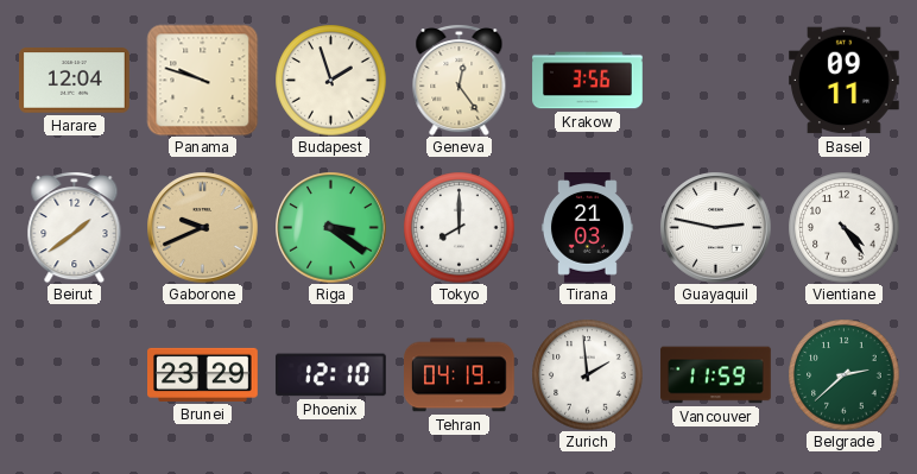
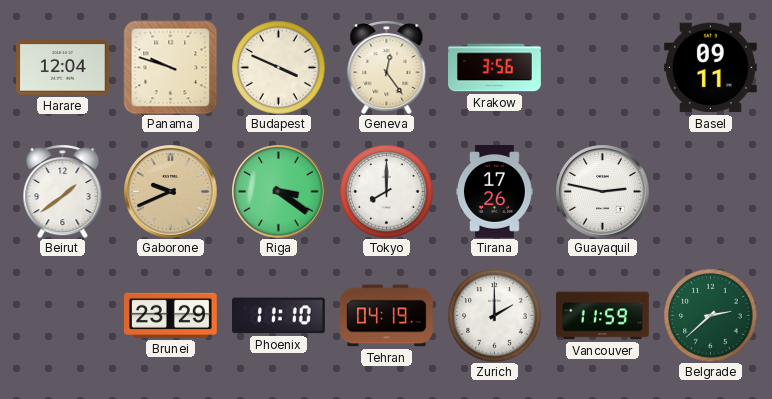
Budapest: 1:57 -> 3:49
Tirana: 21:03 -> 17:26
Vientiane: 4:24 -> none
Phoenix: 12:10 -> 11:10
Zurich: 1:59 -> 2:00
